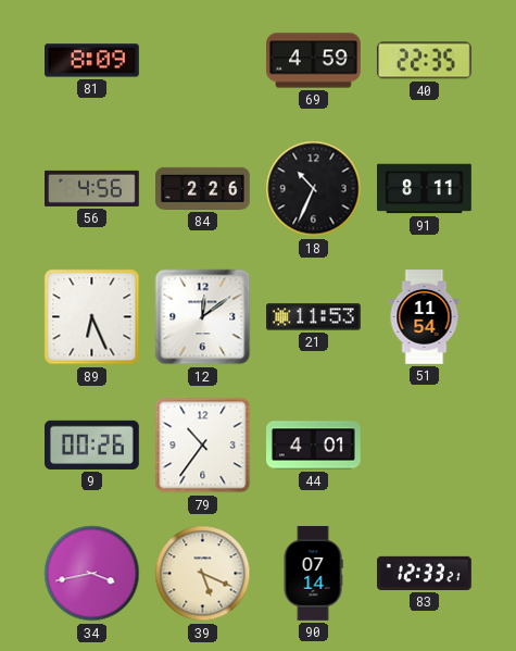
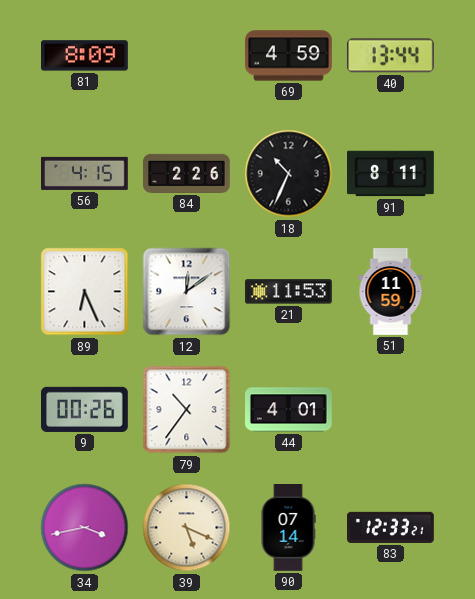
40: 22:35 -> 13:44
56: 4:56 -> 4:15
51: 11:54 -> 11:59
